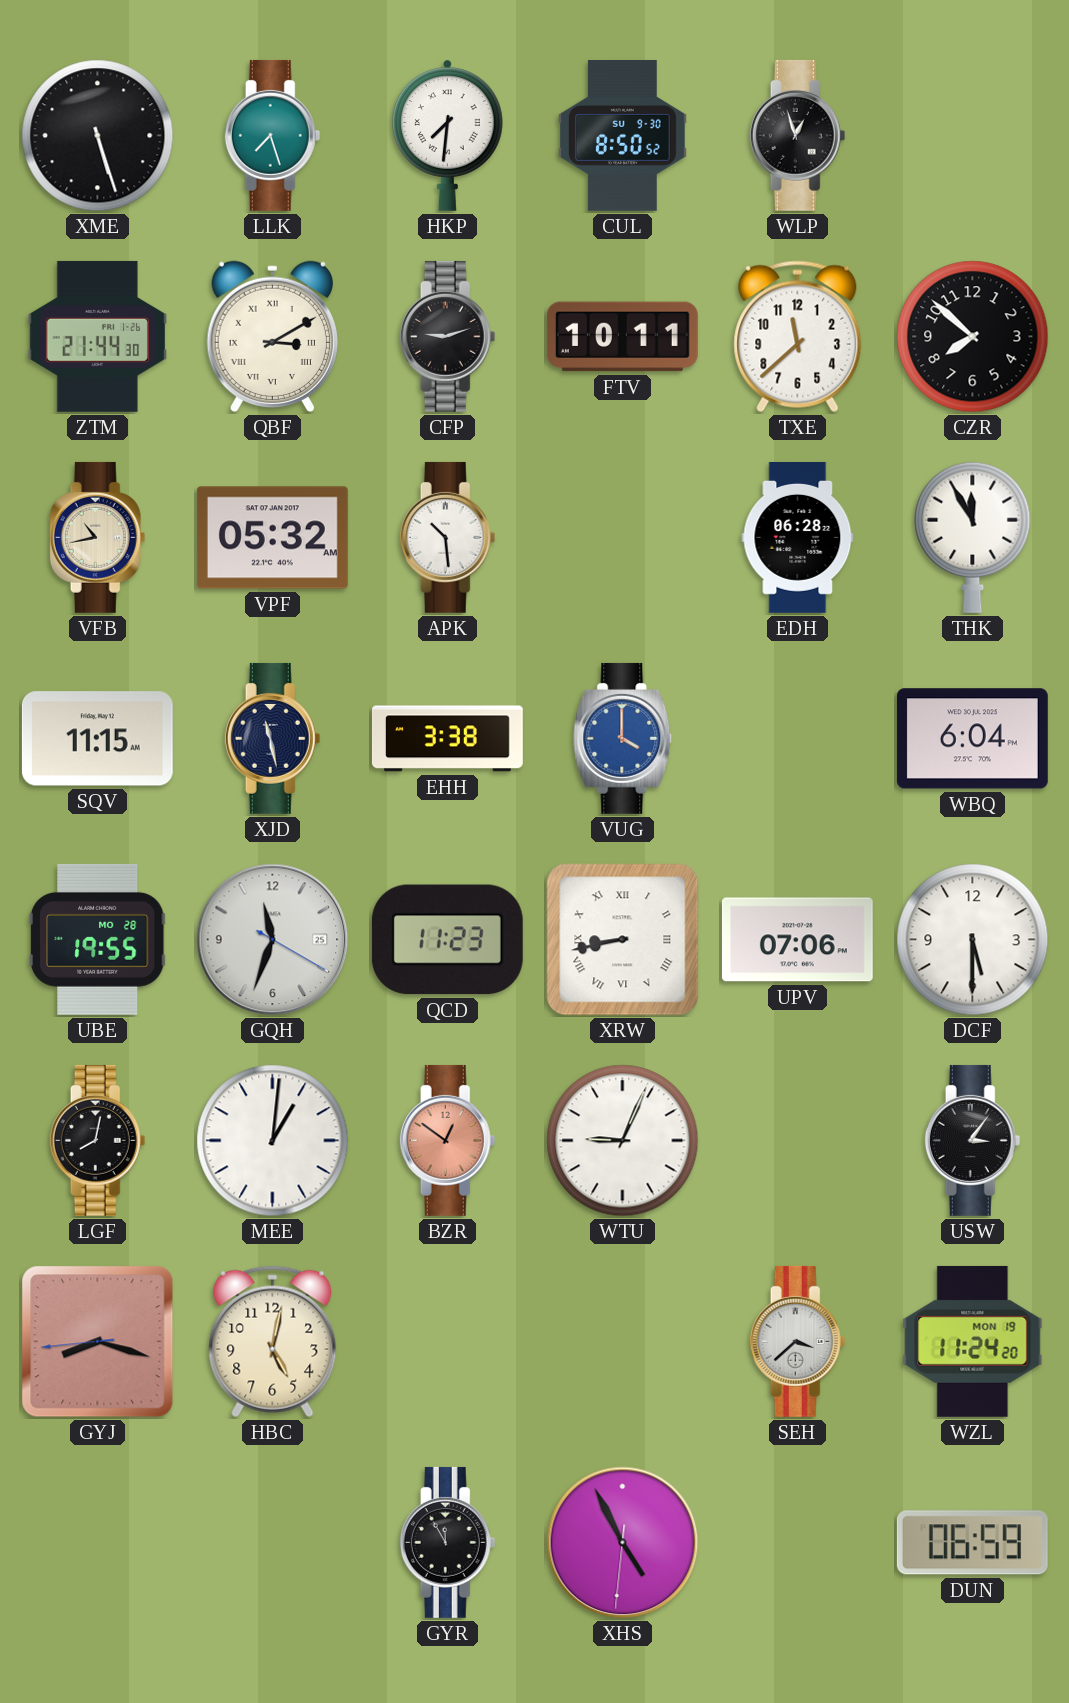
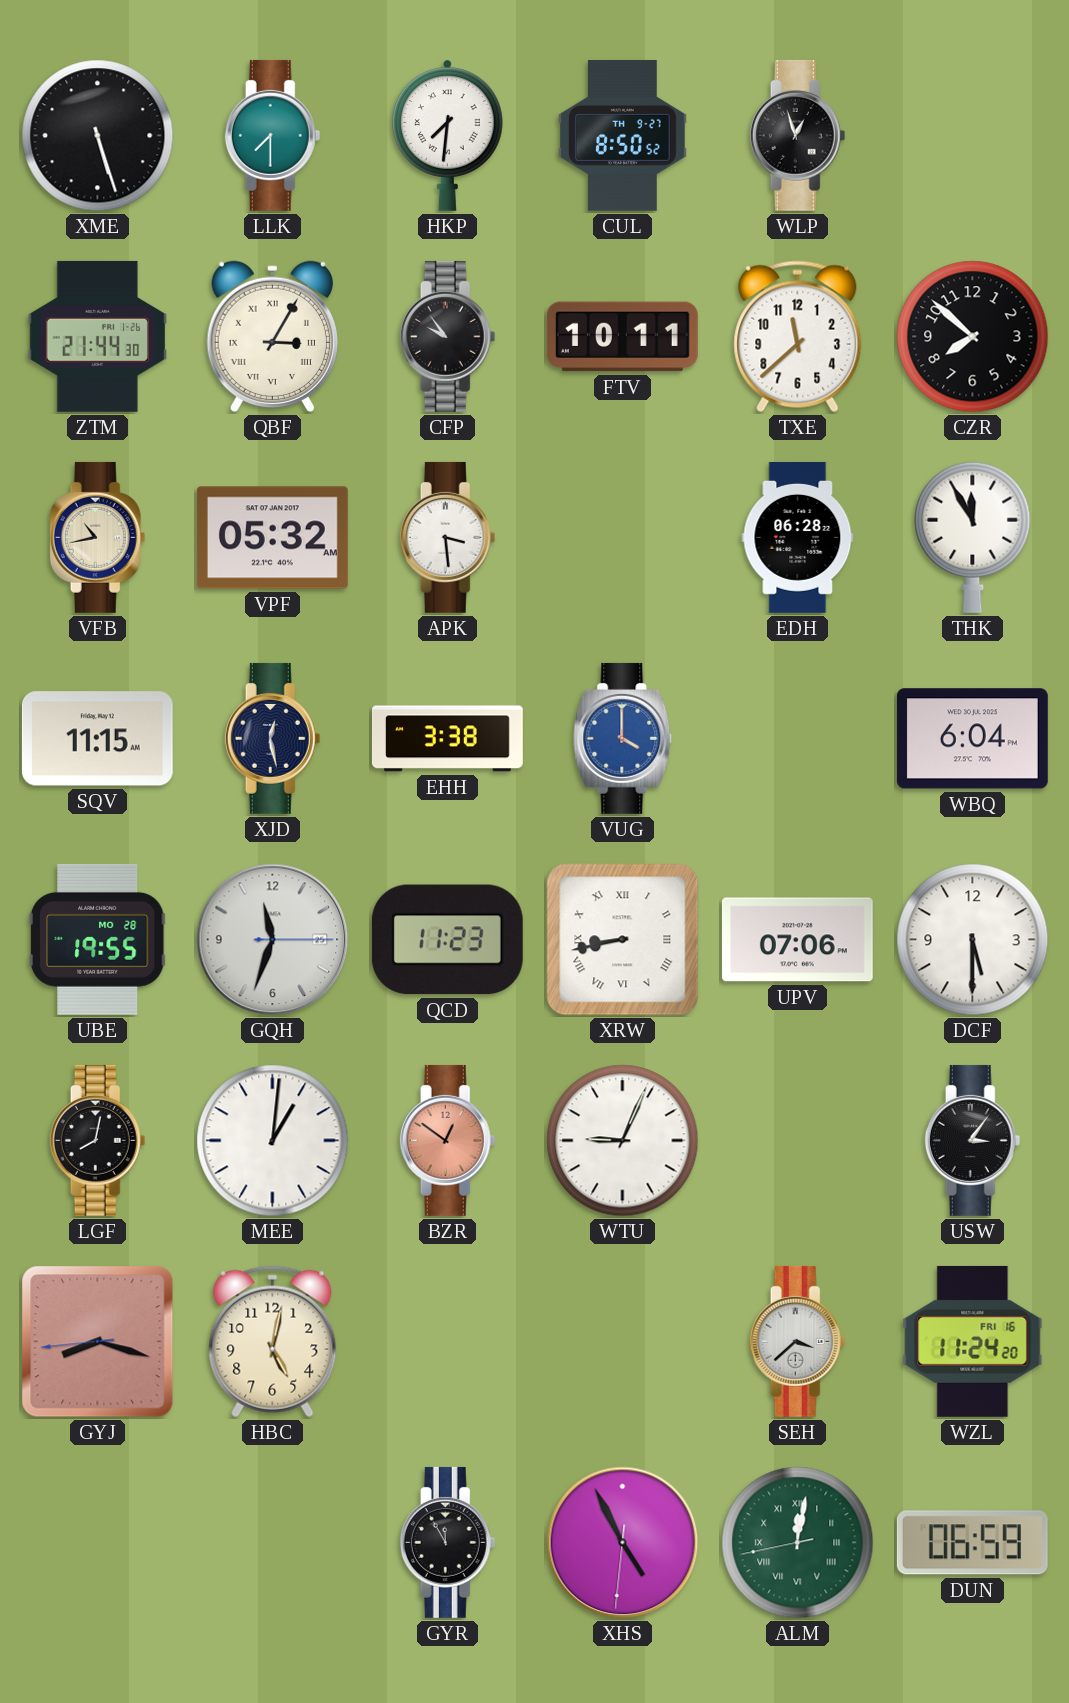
LLK: 7:27 -> 7:30
CUL date: SU 9-30 -> TH 9-27
QBF: 3:10 -> 3:05
CFP: 9:12 -> 9:54
APK: 10:29 -> 3:29
XJD: 11:28 -> 12:28
GQH: 11:33:20 -> 11:33:15
WZL date: MON 19 -> FRI 16
ALM: none -> 12:01
